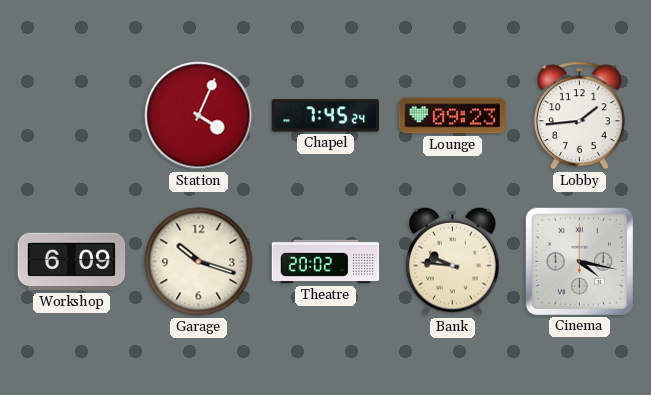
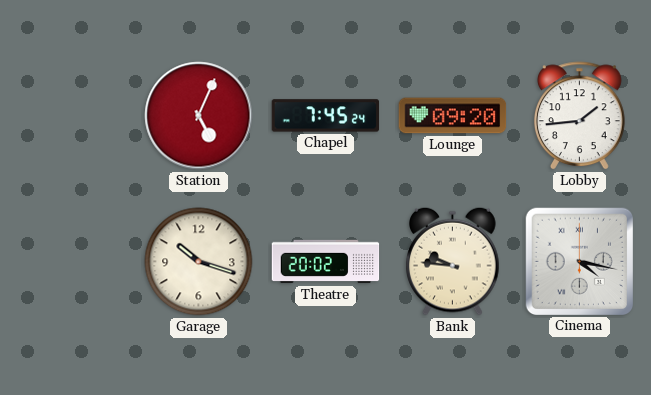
Station: 4:04 -> 5:04
Lounge: 09:23 -> 09:20
Workshop: 6:09 -> none
